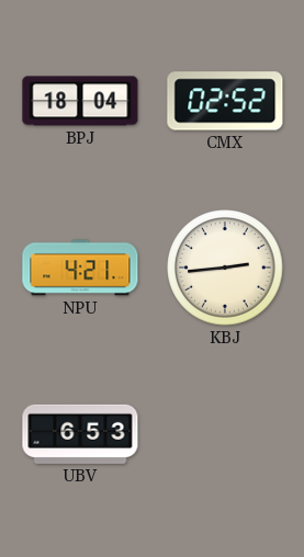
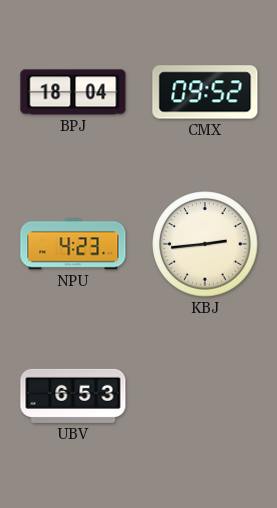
CMX: 02:52 -> 09:52
NPU: 4:21 -> 4:23
